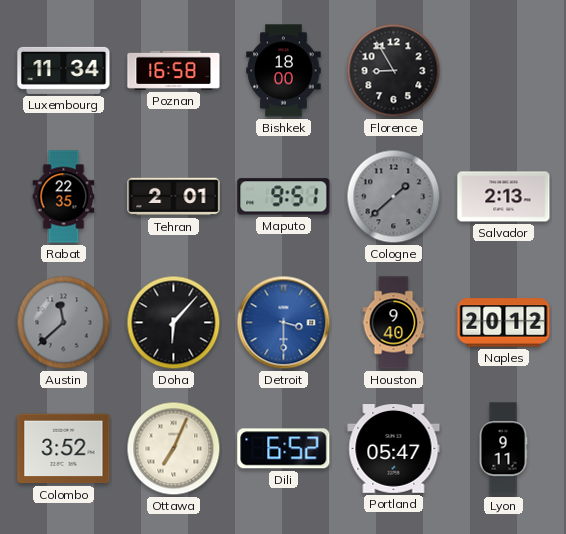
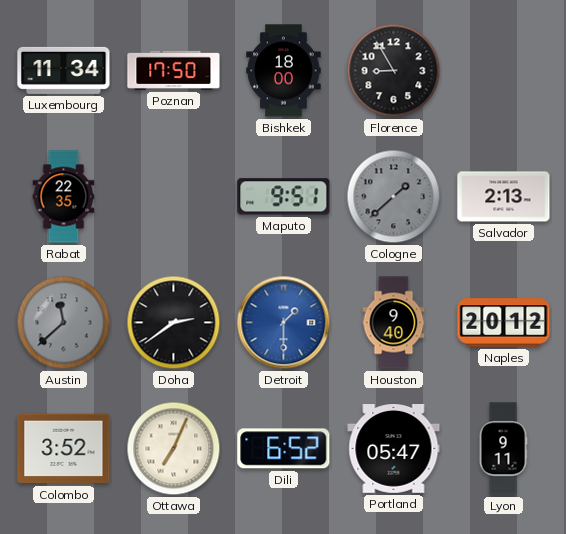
Poznan: 16:58 -> 17:50
Tehran: 2:01 -> none
Doha: 6:07 -> 2:39
Detroit: 3:30 -> 1:30
